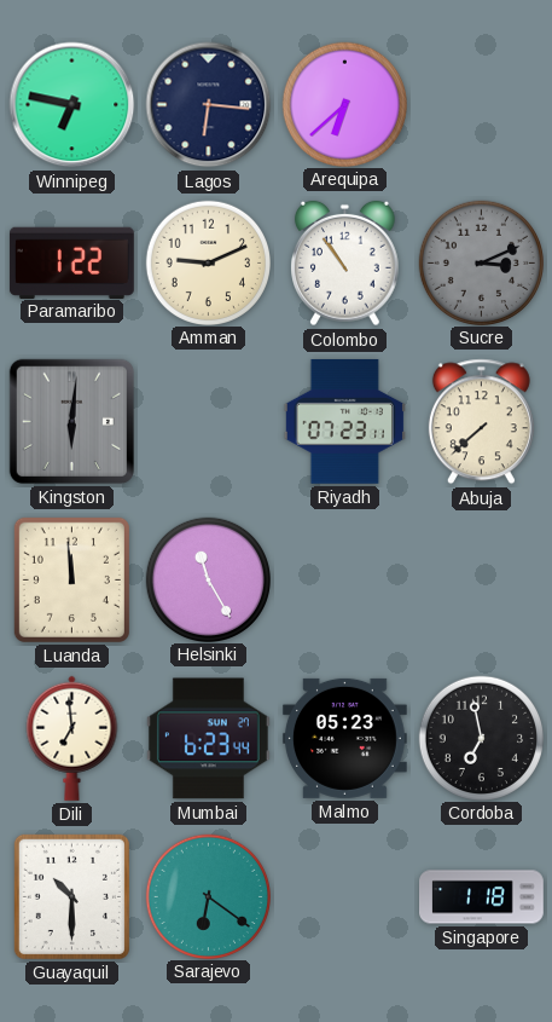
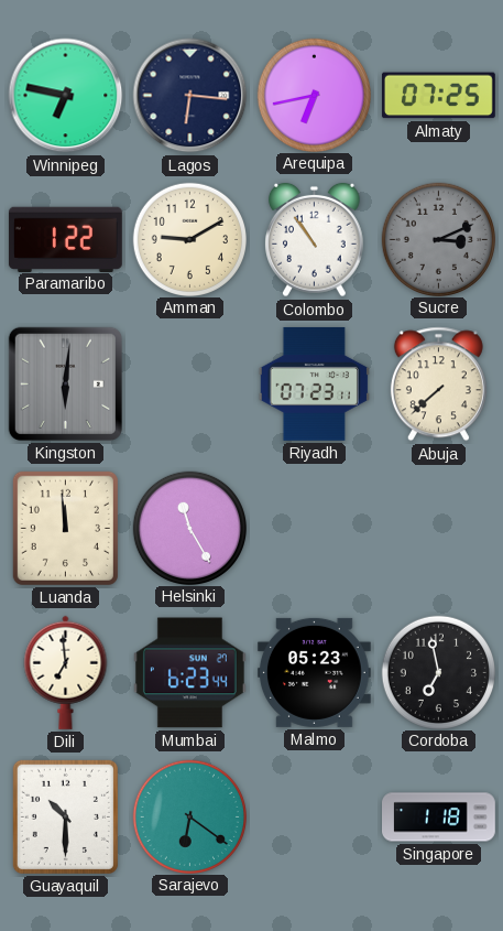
Arequipa: 6:38 -> 6:43
Almaty: none -> 07:25
Amman: 9:11 -> 9:10
